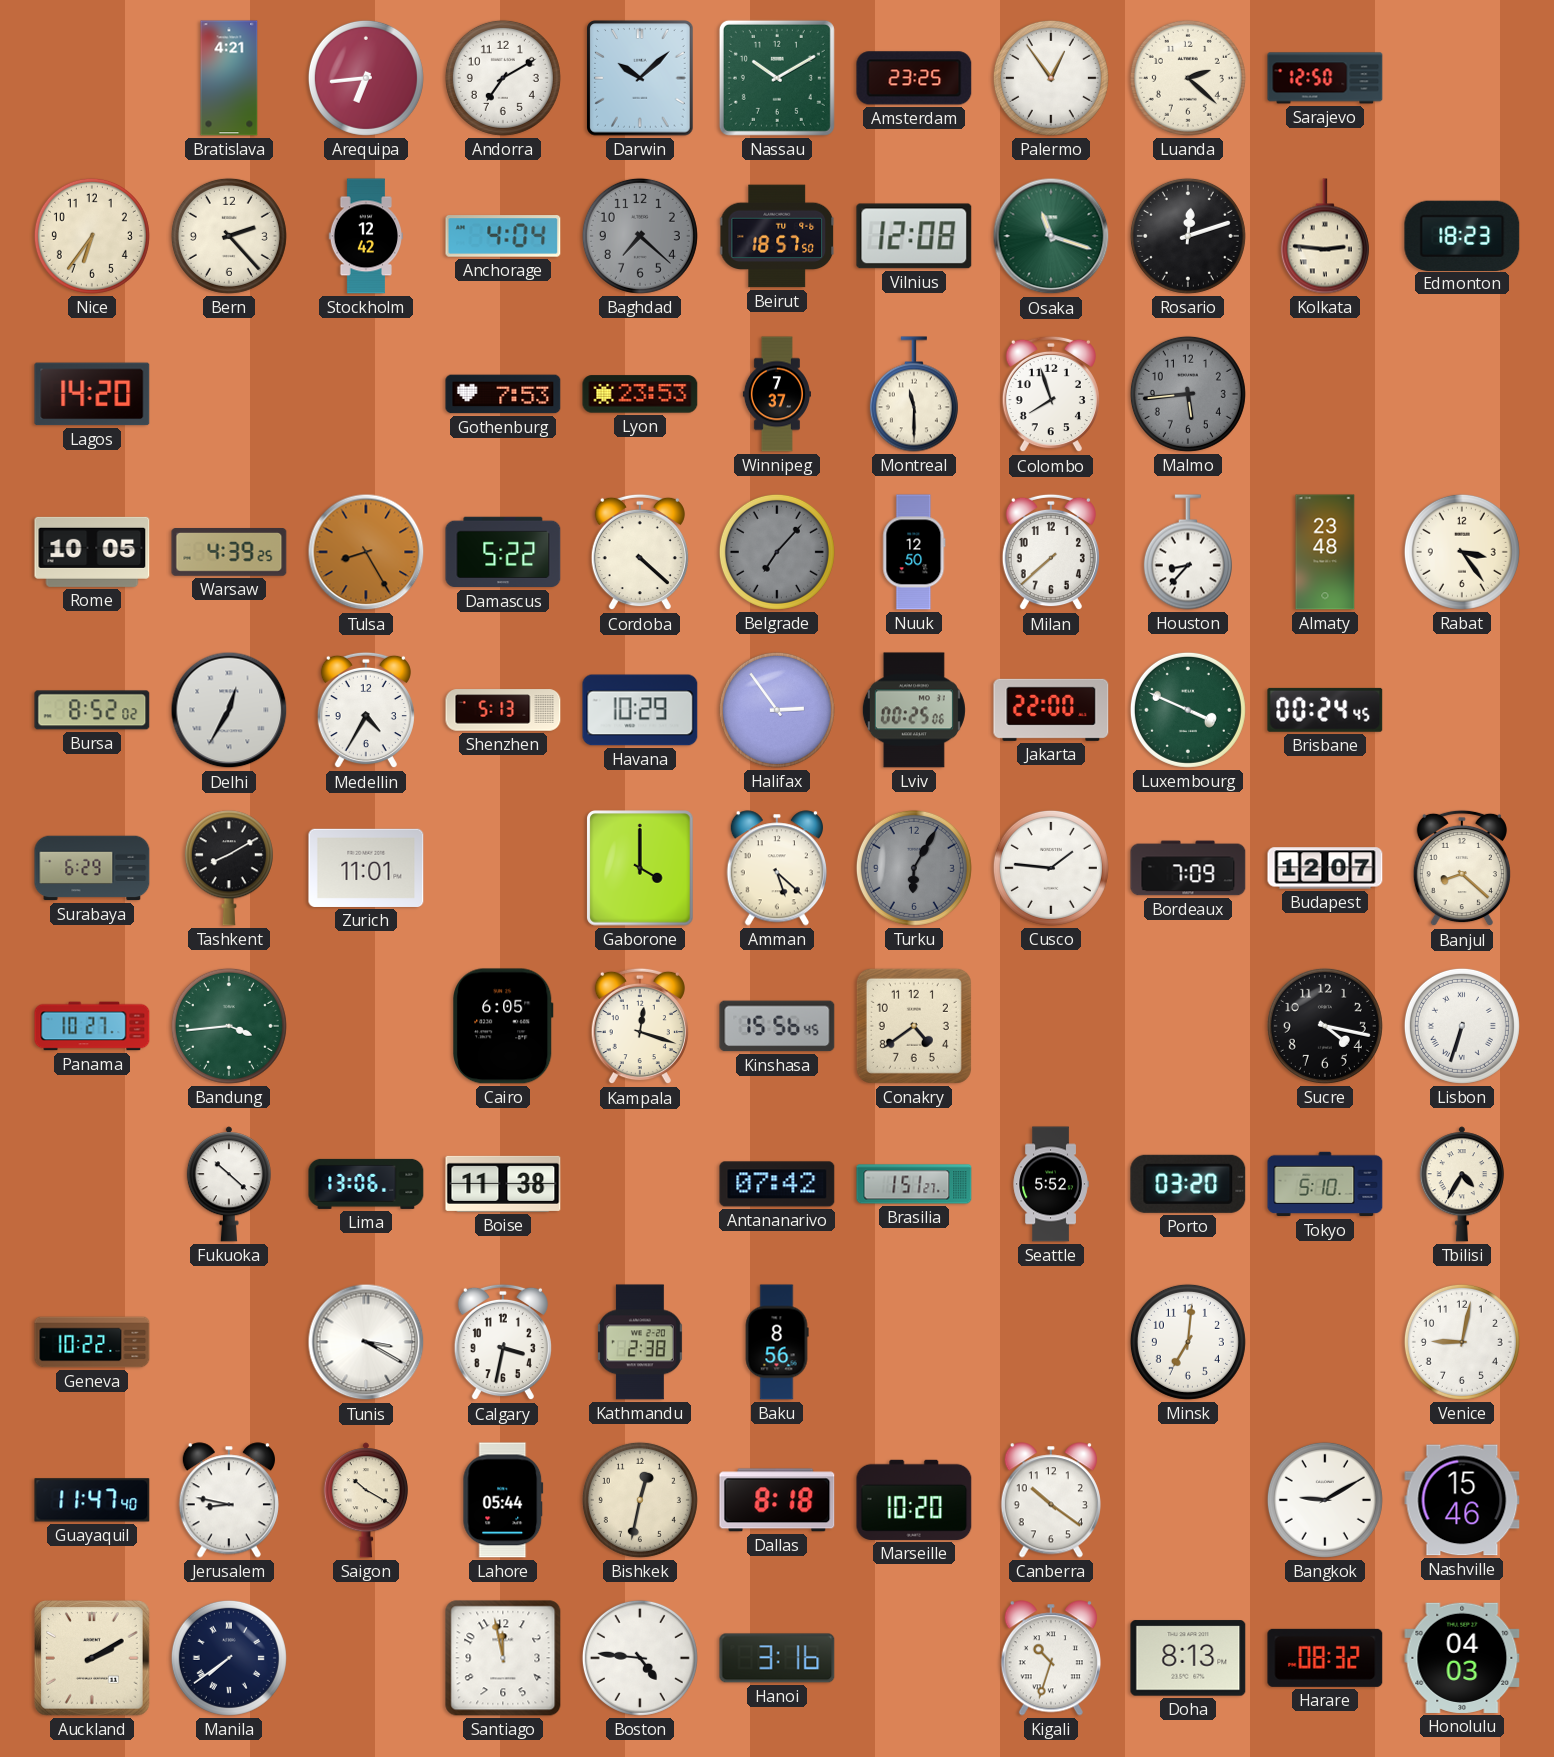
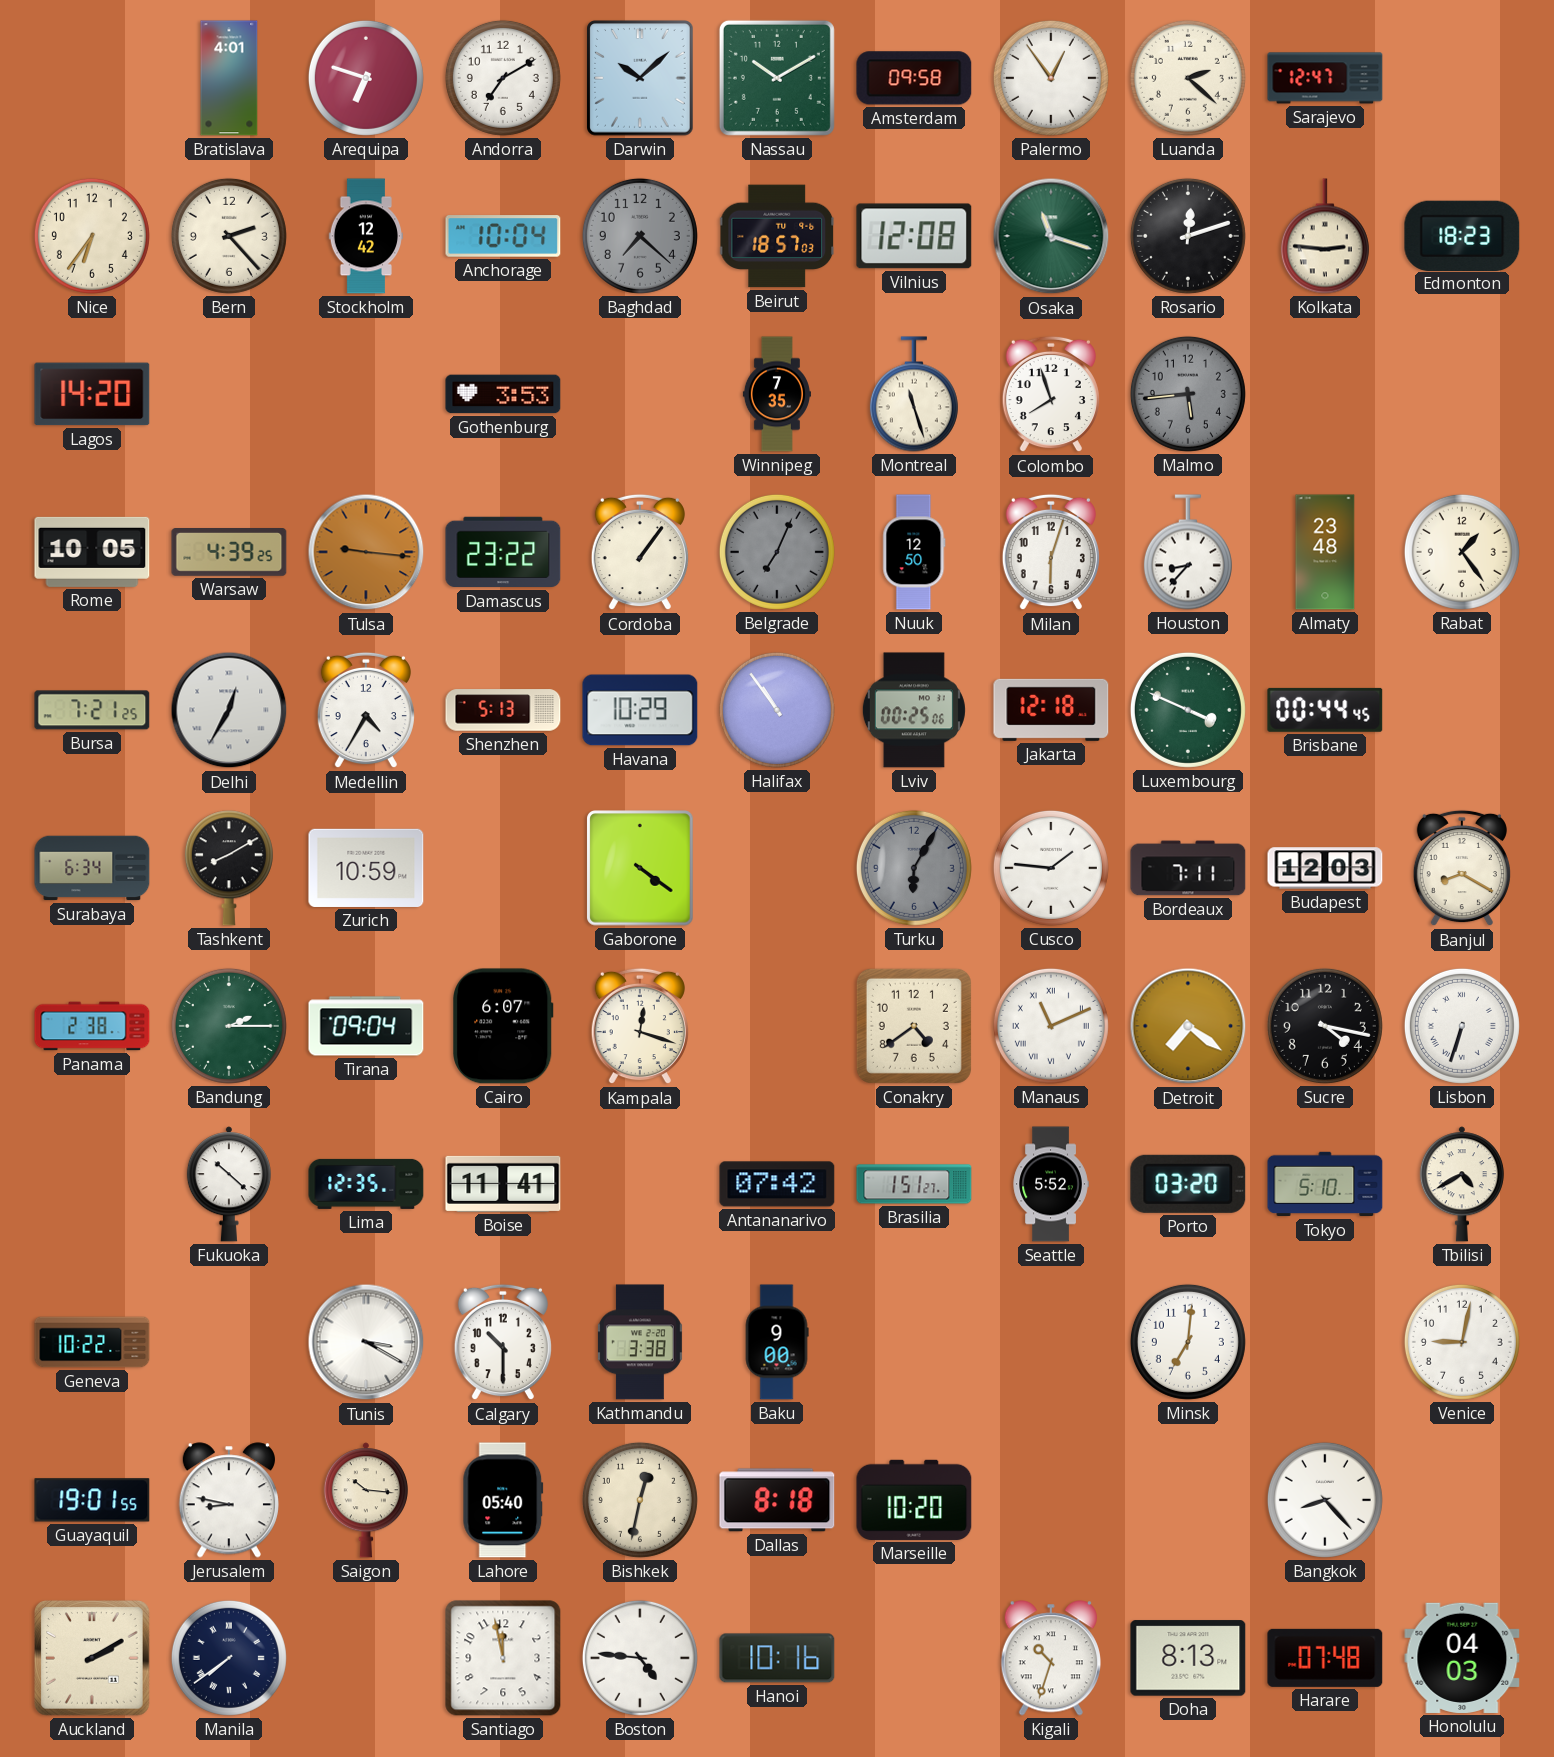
Bratislava: 4:21 -> 4:01
Arequipa: 6:44 -> 6:48
Amsterdam: 23:25 -> 09:58
Sarajevo: 12:50 -> 12:47
Anchorage: 4:04 -> 10:04
Beirut: 18:57:50 -> 18:57:03
Gothenburg: 7:53 -> 3:53
Lyon: 23:53 -> none
Winnipeg: 7:37 -> 7:35
Montreal: 11:30 -> 11:27
Tulsa: 8:25 -> 9:16
Damascus: 5:22 -> 23:22
Cordoba: 4:22 -> 1:06
Belgrade: 7:07 -> 7:04
Milan: 7:38 -> 6:03
Rabat: 3:24 -> 1:24
Bursa: 8:52 -> 7:21
Halifax: 2:54 -> 10:54
Jakarta: 22:00 -> 12:18
Brisbane: 00:24 -> 00:44
Surabaya: 6:29 -> 6:34
Zurich: 11:01 -> 10:59
Gaborone: 4:00 -> 4:21
Amman: 5:22 -> none
Bordeaux: 7:09 -> 7:11
Budapest: 12:07 -> 12:03
Banjul: 8:22 -> 8:20
Panama: 10:27 -> 2:38
Bandung: 3:44 -> 2:15
Tirana: none -> 09:04
Cairo: 6:05 -> 6:07
Kinshasa: 15:56 -> none
Manaus: none -> 11:11
Detroit: none -> 7:21
Lima: 13:06 -> 12:35
Boise: 11:38 -> 11:41
Tbilisi: 4:35 -> 4:40
Calgary: 3:32 -> 10:30
Kathmandu: 2:38 -> 3:38
Baku: 8:56 -> 9:00
Guayaquil: 11:47 -> 19:01
Saigon: 10:20 -> 10:16
Lahore: 05:44 -> 05:40
Canberra: 10:21 -> none
Bangkok: 9:10 -> 8:23
Nashville: 15:46 -> none
Hanoi: 3:16 -> 10:16
Harare: 08:32 -> 07:48
